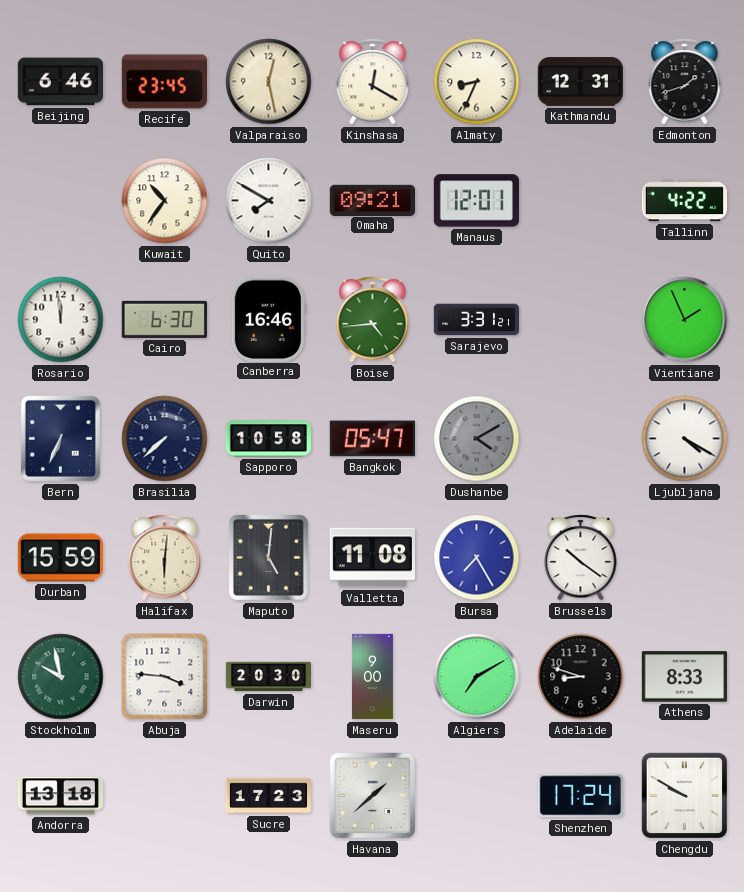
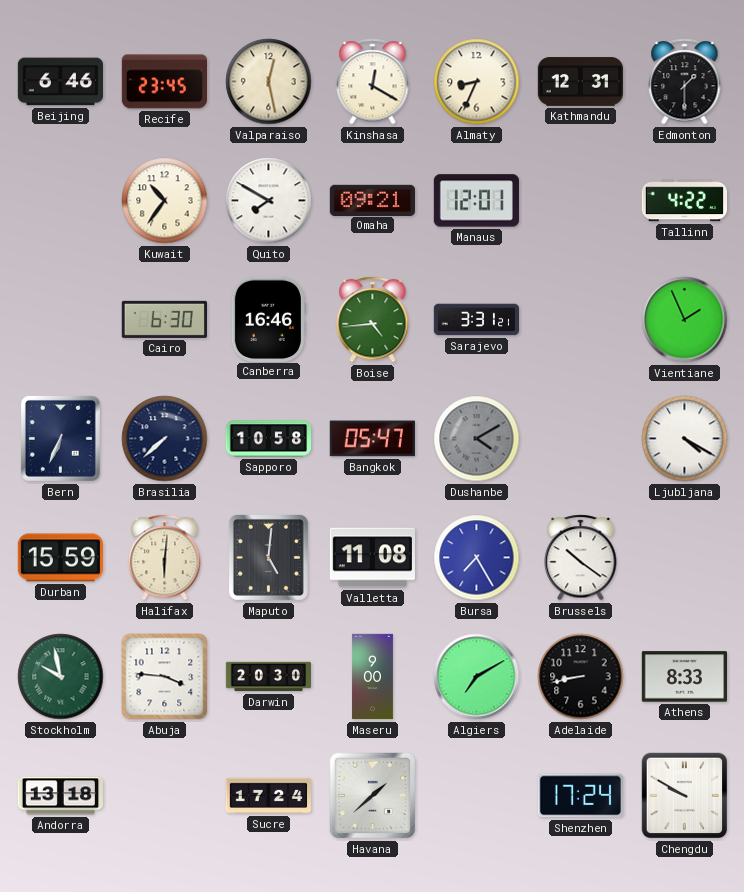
Edmonton: 1:42 -> 1:30
Rosario: 11:59 -> none
Adelaide: 8:48 -> 8:43
Sucre: 17:23 -> 17:24
